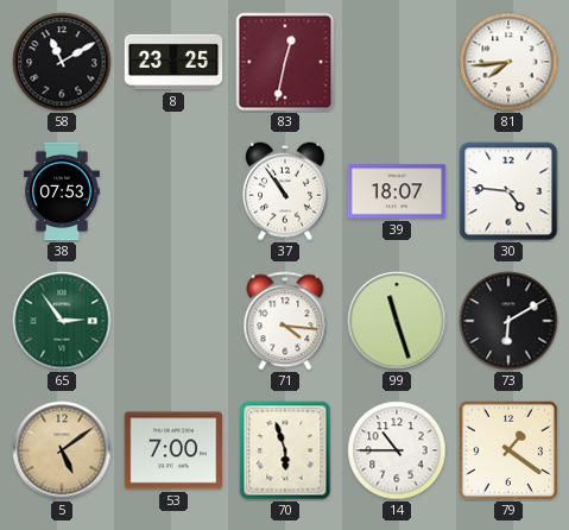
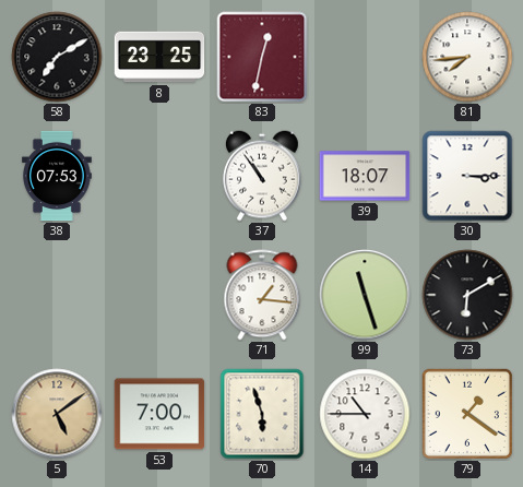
58: 11:10 -> 7:10
30: 4:46 -> 3:15
65: 2:54 -> none
71: 4:16 -> 1:16
